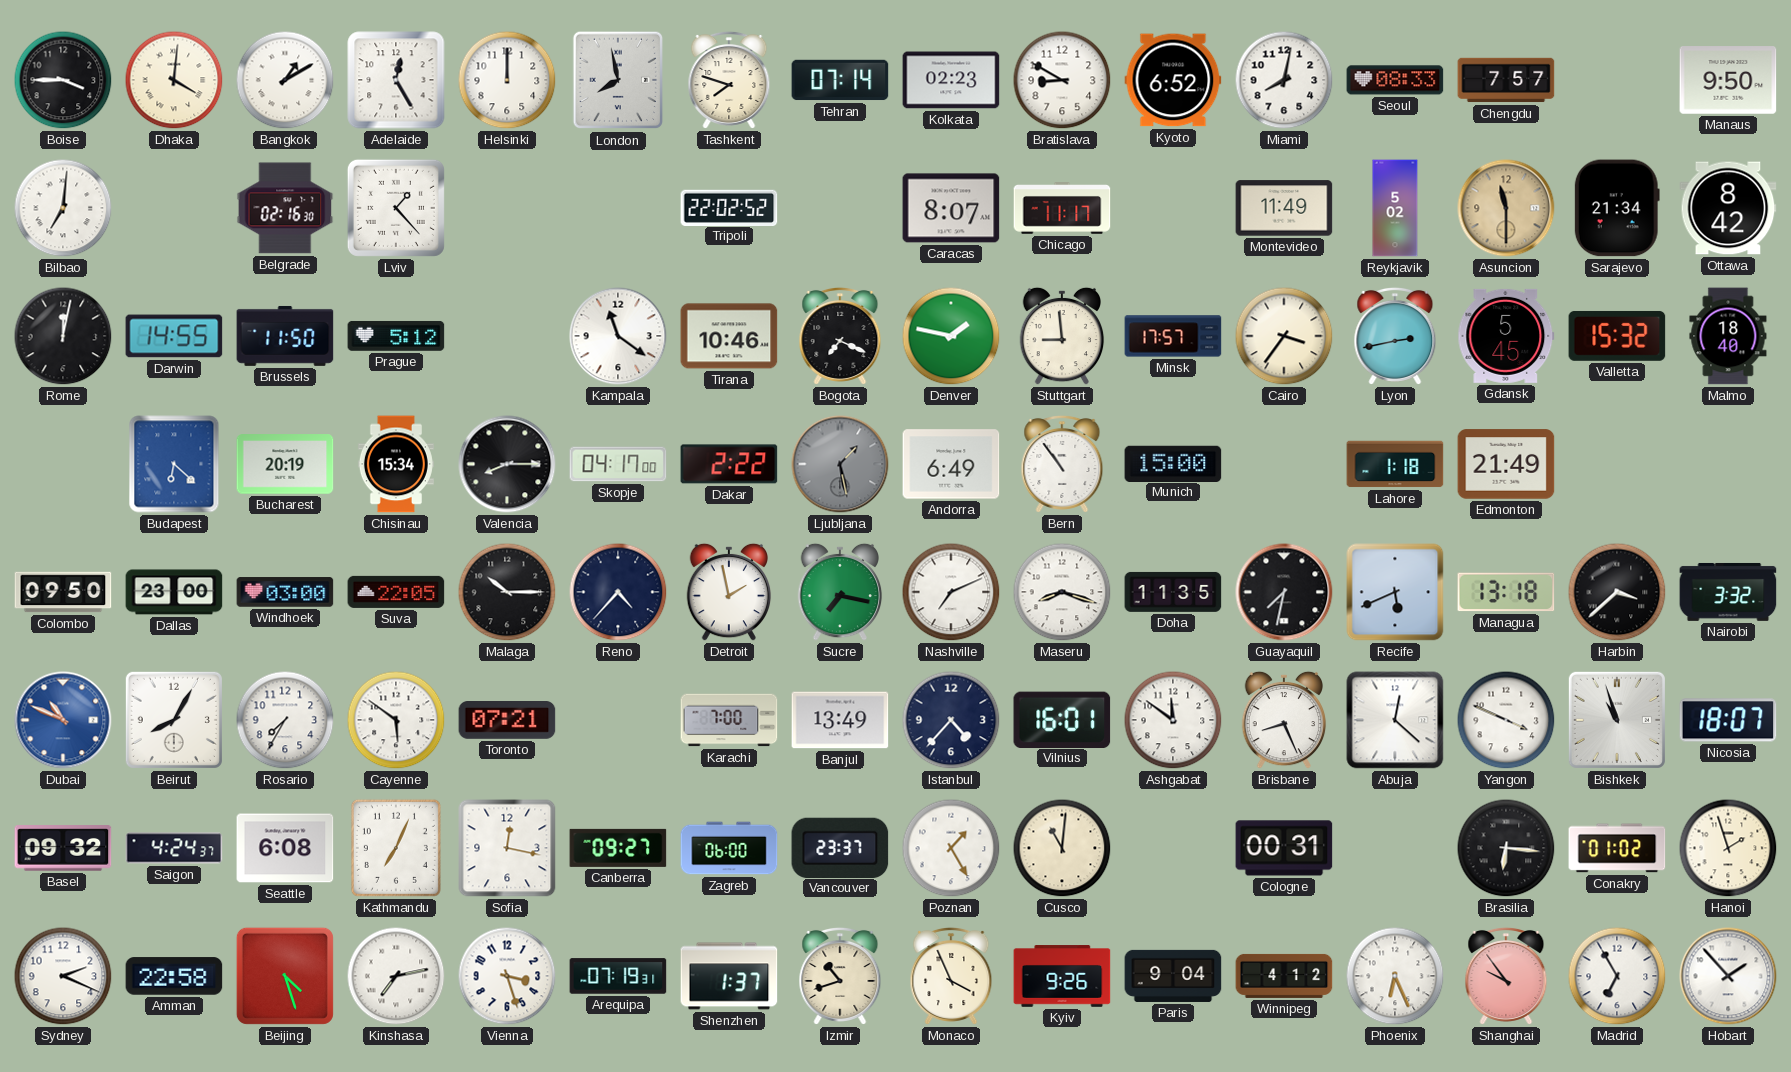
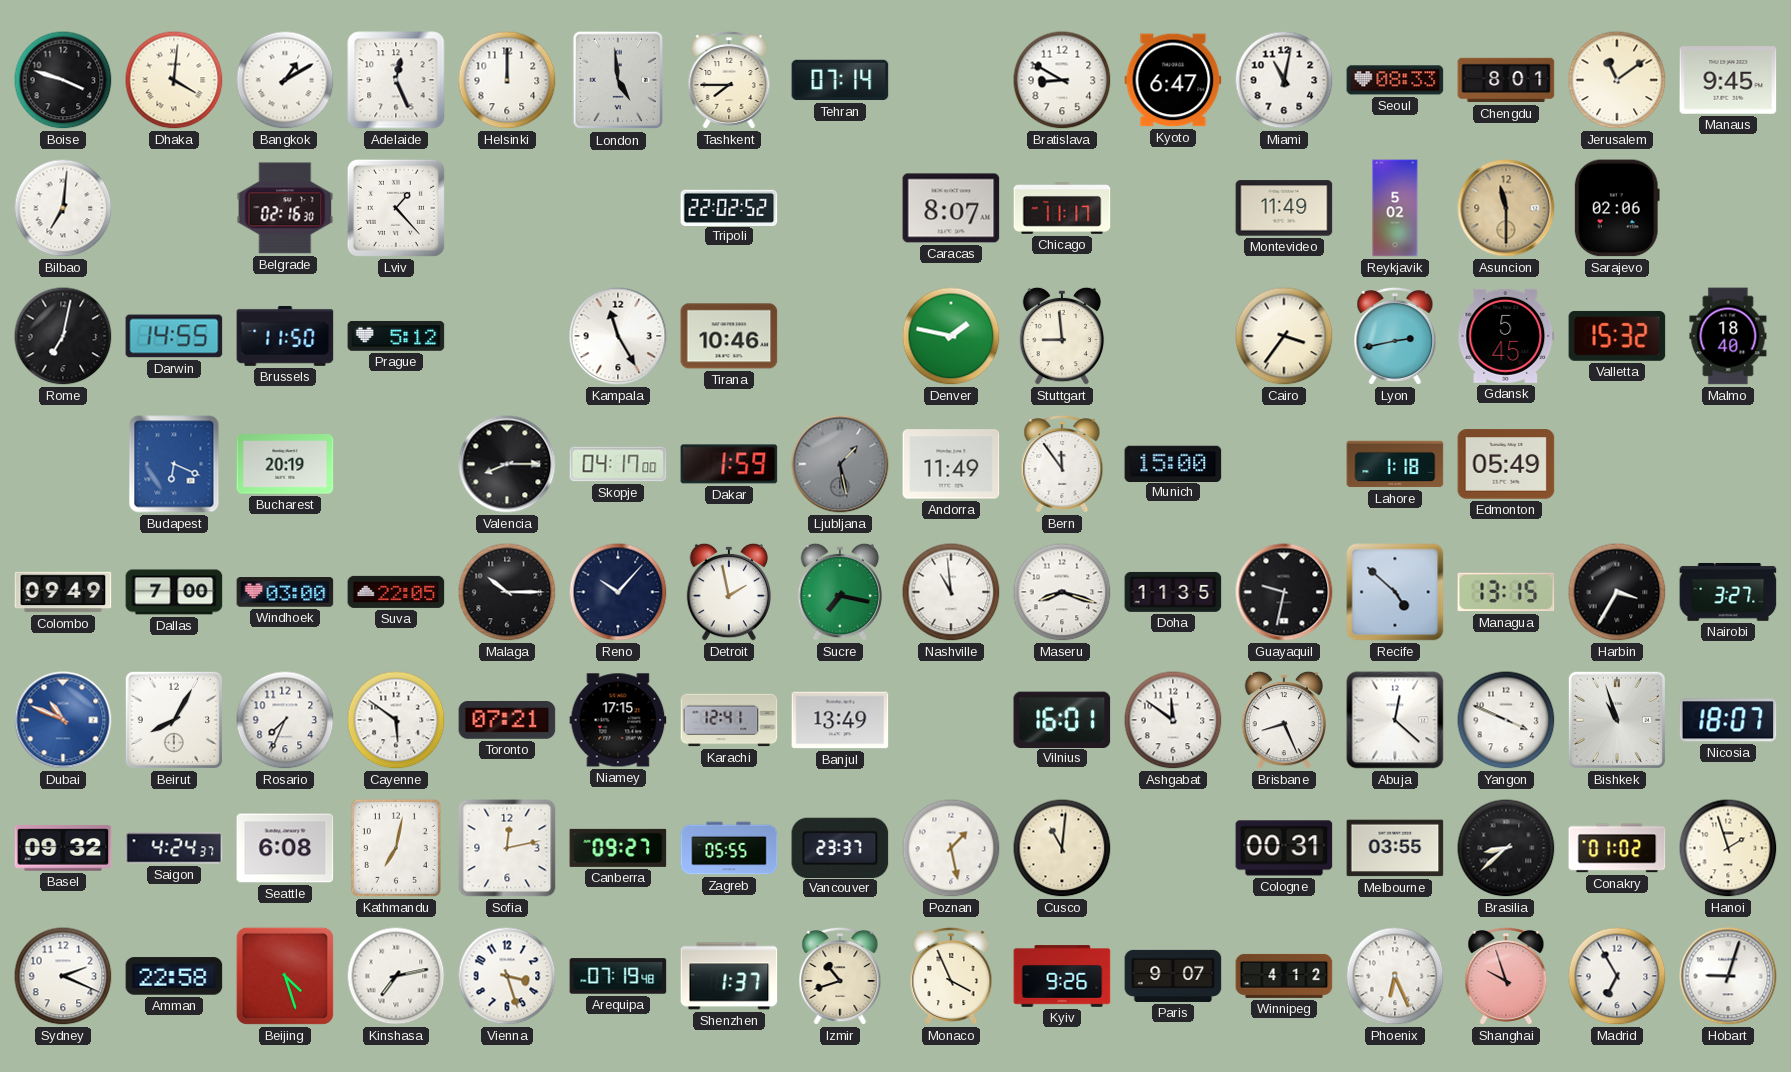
Boise: 3:45 -> 3:48
Adelaide: 12:25 -> 12:26
London: 7:58 -> 4:59
Tashkent: 7:48 -> 7:45
Kolkata: 02:23 -> none
Kyoto: 6:52 -> 6:47
Miami: 8:02 -> 11:02
Chengdu: 7:57 -> 8:01
Jerusalem: none -> 11:09
Manaus: 9:50 -> 9:45
Sarajevo: 21:34 -> 02:06
Ottawa: 8:42 -> none
Rome: 12:02 -> 7:02
Kampala: 11:21 -> 11:25
Bogota: 7:19 -> none
Minsk: 17:57 -> none
Budapest: 6:22 -> 6:19
Chisinau: 15:34 -> none
Dakar: 2:22 -> 1:59
Andorra: 6:49 -> 11:49
Bern: 10:54 -> 11:54
Edmonton: 21:49 -> 05:49
Colombo: 09:50 -> 09:49
Dallas: 23:00 -> 7:00
Reno: 4:37 -> 10:07
Nashville: 7:11 -> 10:59
Guayaquil: 7:32 -> 9:32
Recife: 5:41 -> 4:52
Managua: 13:18 -> 13:15
Harbin: 3:38 -> 3:35
Nairobi: 3:32 -> 3:27
Rosario: 7:35 -> 7:34
Niamey: none -> 17:15
Karachi: 7:00 -> 12:41
Istanbul: 4:37 -> none
Kathmandu: 7:04 -> 7:02
Sofia: 12:17 -> 12:13
Zagreb: 06:00 -> 05:55
Poznan: 1:25 -> 1:28
Melbourne: none -> 03:55
Brasilia: 6:16 -> 8:38
Arequipa: 07:19:31 -> 07:19:48
Paris: 9:04 -> 9:07
Shanghai: 9:54 -> 9:57
Hobart: 1:53 -> 9:03
